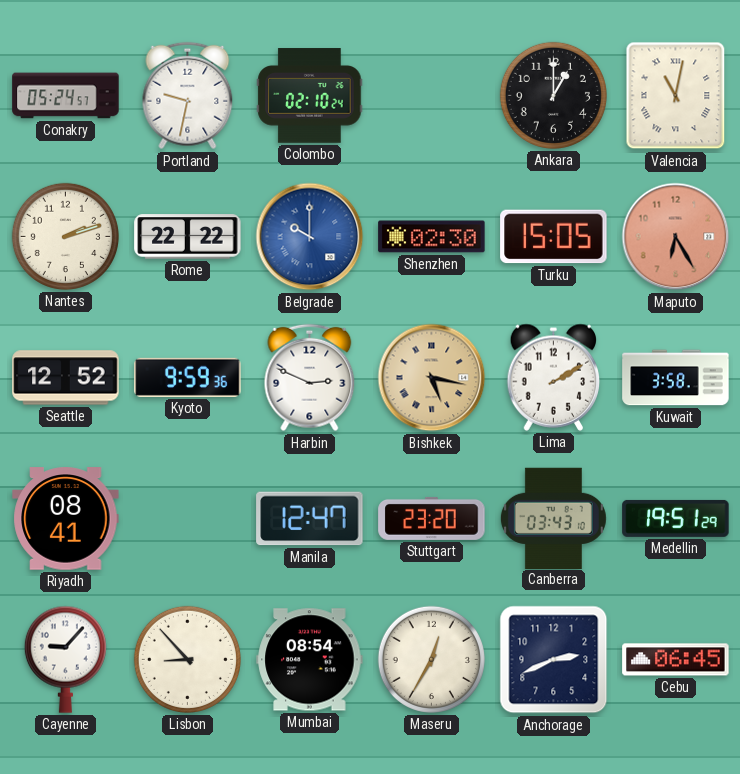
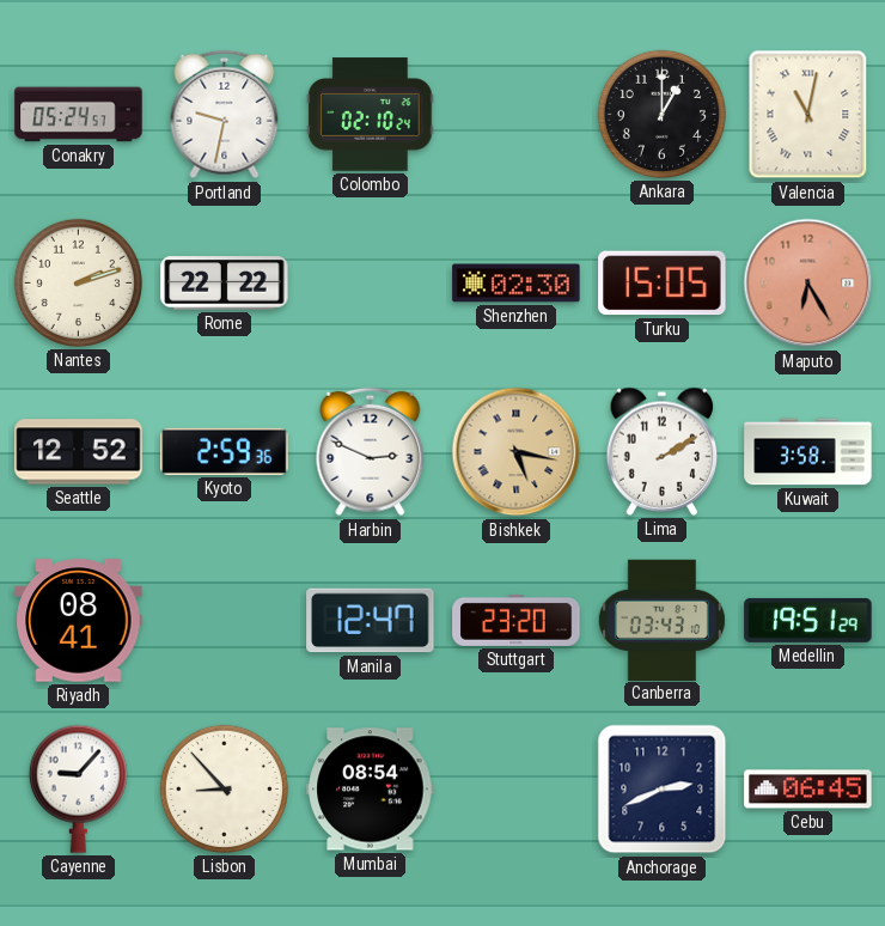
Belgrade: 10:00 -> none
Kyoto: 9:59 -> 2:59
Maseru: 12:35 -> none
